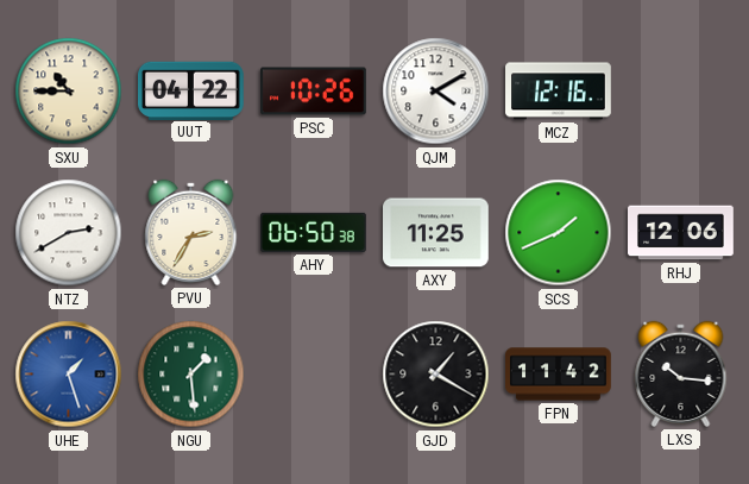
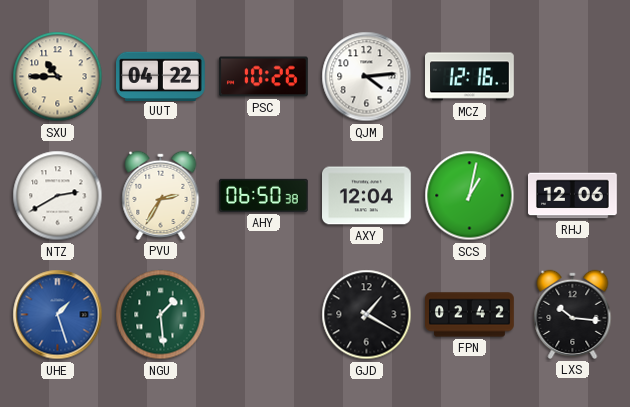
QJM: 4:10 -> 4:14
AXY: 11:25 -> 12:04
SCS: 1:41 -> 1:02
FPN: 11:42 -> 02:42
